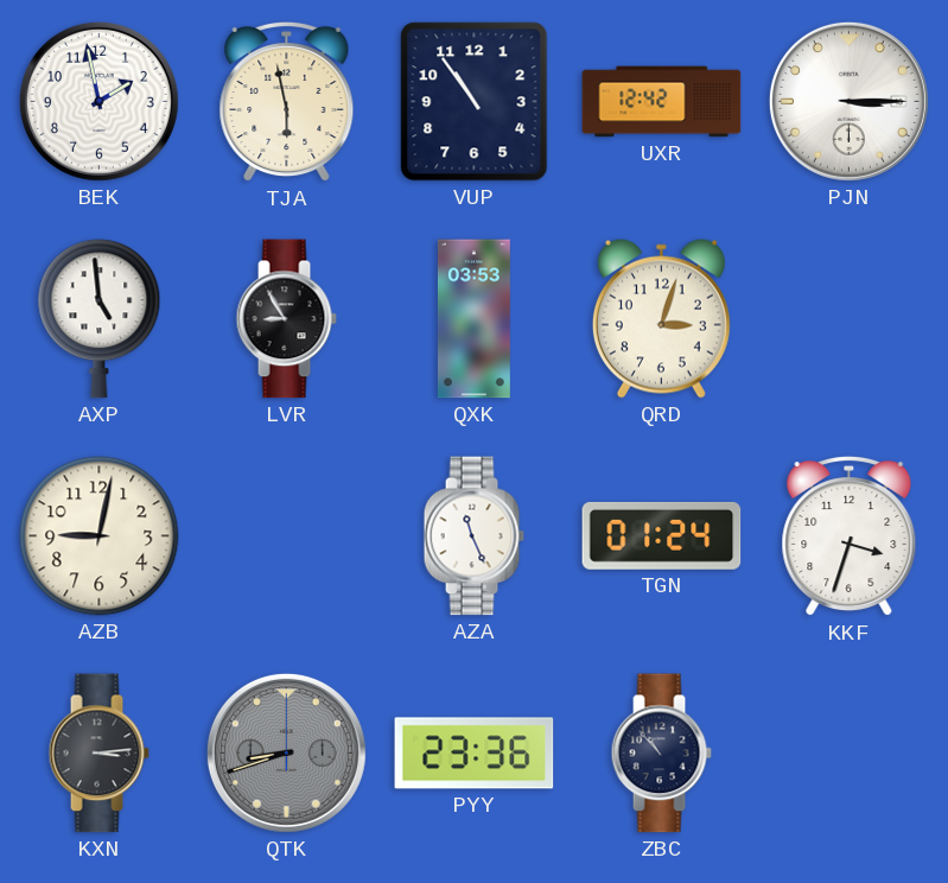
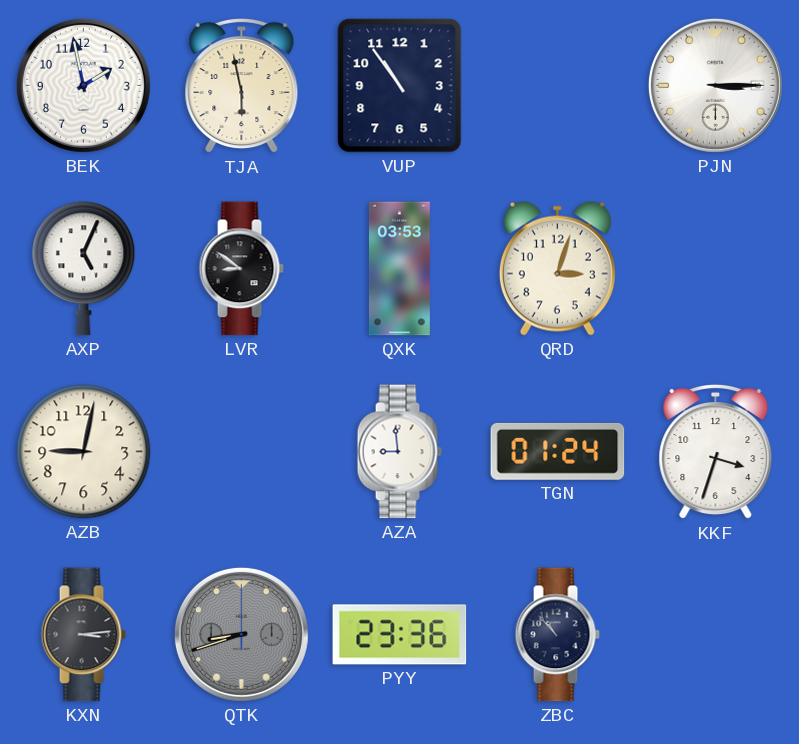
UXR: 12:42 -> none
AXP: 4:59 -> 5:04
LVR: 8:55 -> 8:51
AZA: 11:26 -> 8:59
